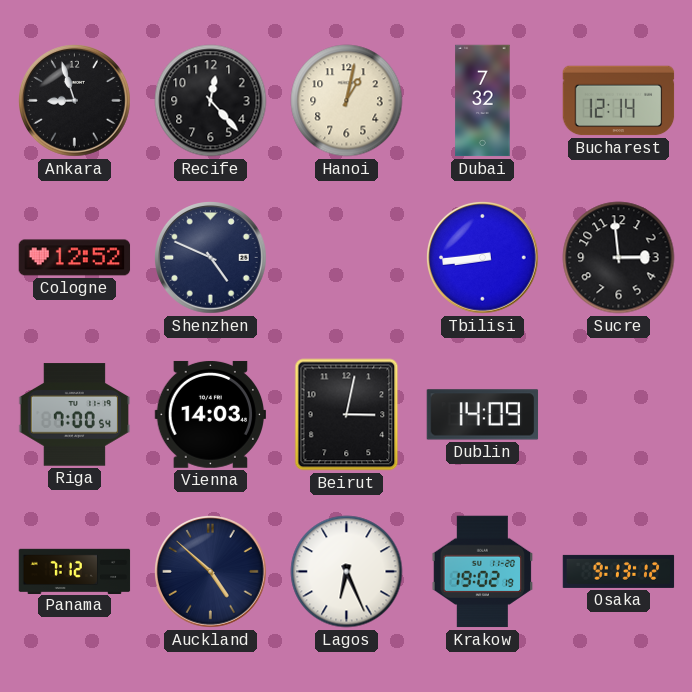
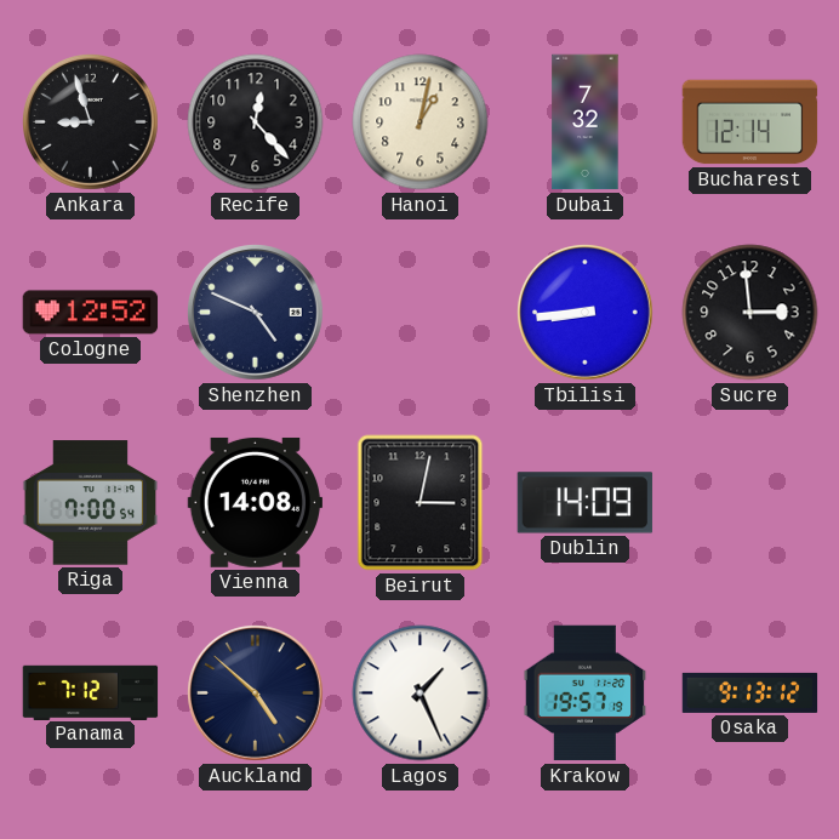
Vienna: 14:03 -> 14:08
Lagos: 6:26 -> 1:26
Krakow: 19:02 -> 19:57
